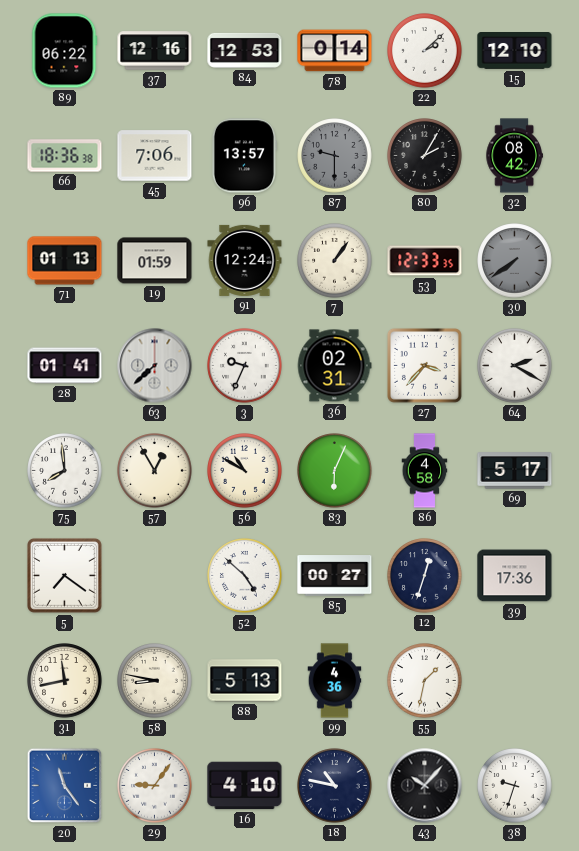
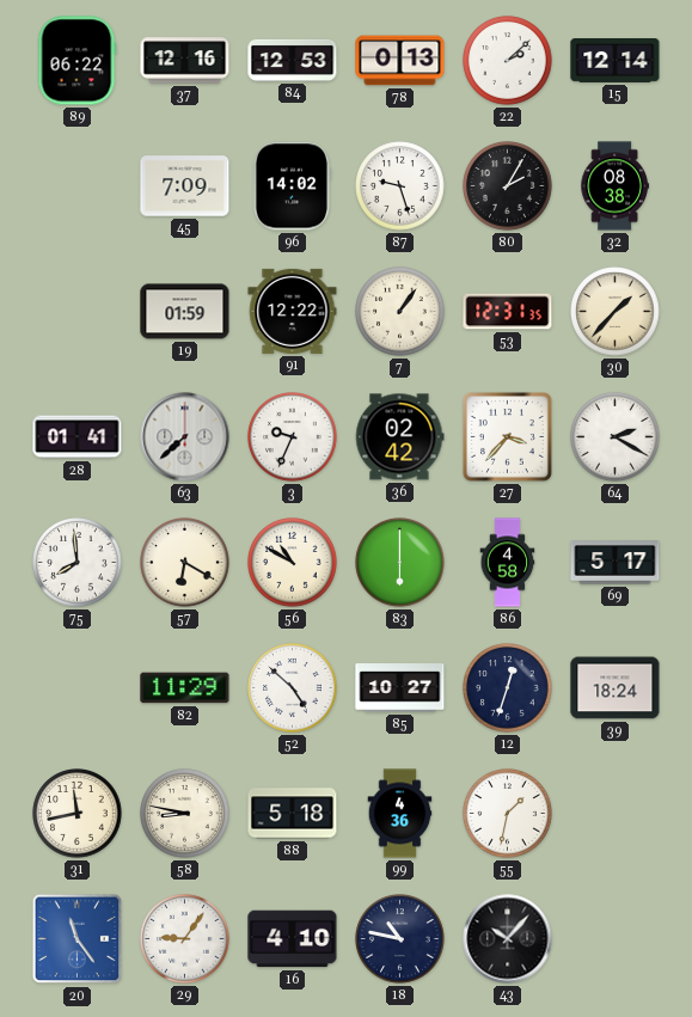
78: 0:14 -> 0:13
15: 12:10 -> 12:14
66: 18:36 -> none
45: 7:06 -> 7:09
96: 13:57 -> 14:02
87: 9:30 -> 9:27
87 dial: grey -> white
32: 08:42 -> 08:38
71: 01:13 -> none
91: 12:24 -> 12:22
53: 12:33 -> 12:31
30: 7:39 -> 1:37
30 dial: grey -> cream
36: 02:31 -> 02:42
57: 12:55 -> 6:20
83: 6:04 -> 6:00
5: 7:21 -> none
82: none -> 11:29
85: 00:27 -> 10:27
39: 17:36 -> 18:24
88: 5:13 -> 5:18
38: 9:33 -> none
